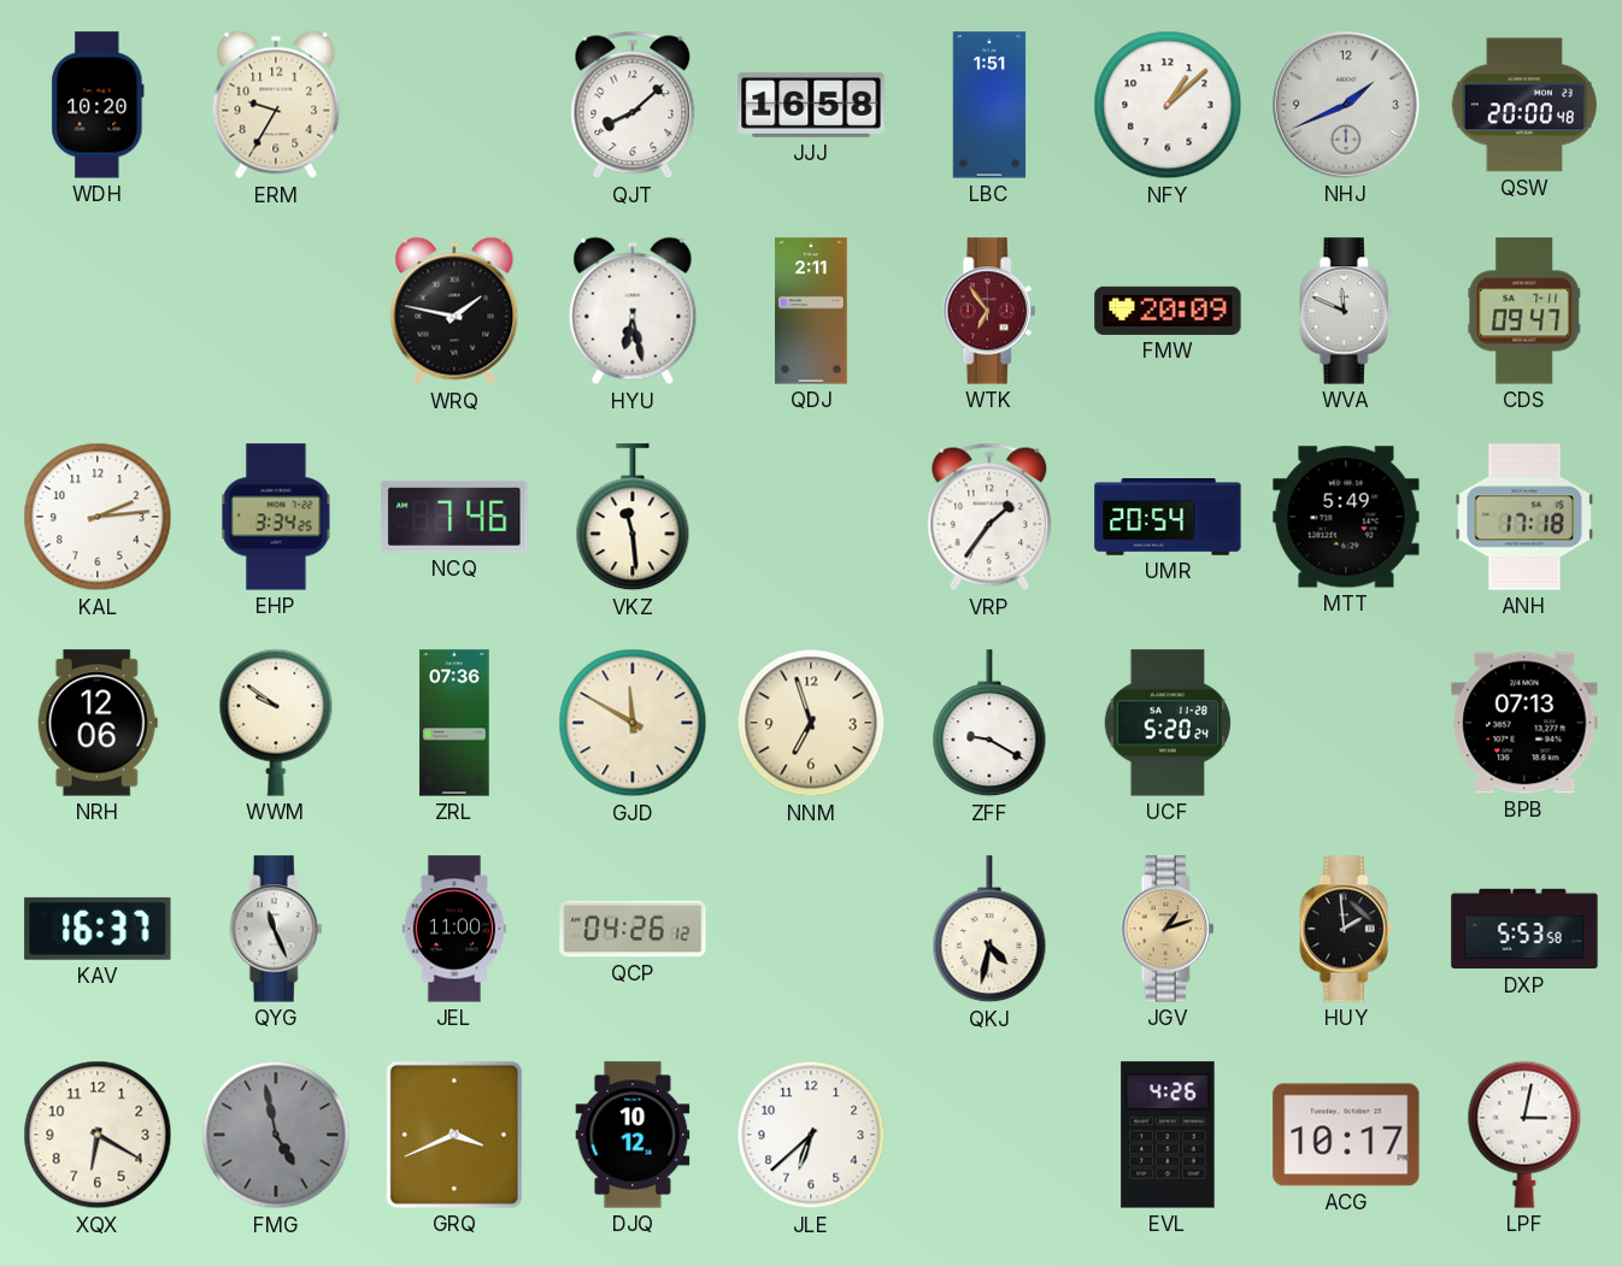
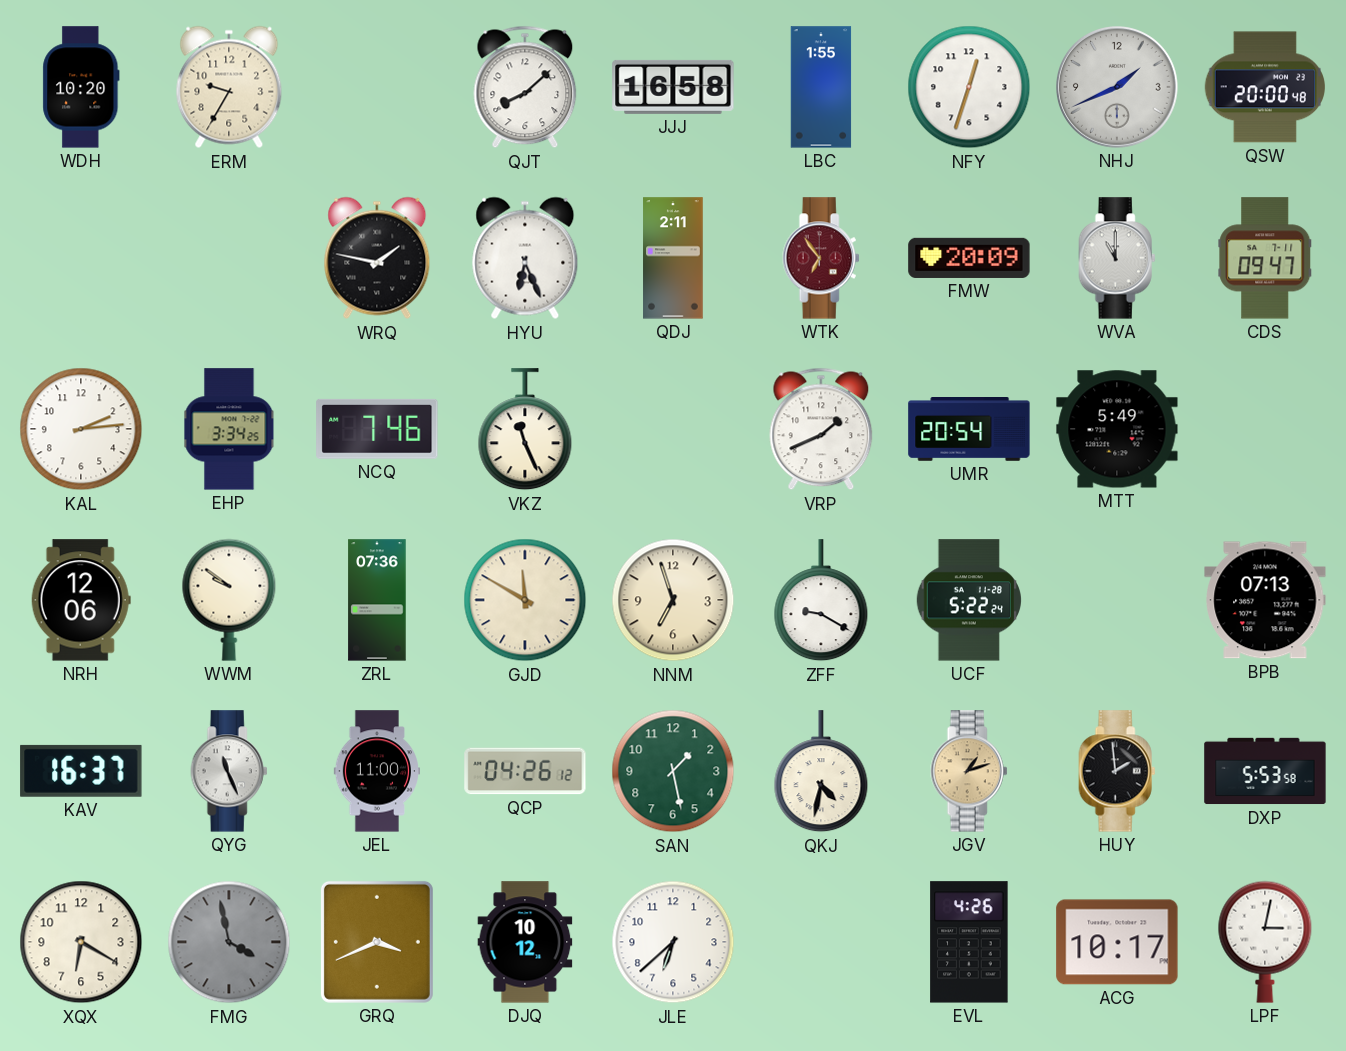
LBC: 1:51 -> 1:55
NFY: 1:08 -> 12:33
HYU: 6:28 -> 6:26
WVA: 11:49 -> 11:00
VKZ: 11:29 -> 11:26
VRP: 1:36 -> 1:41
ANH: 17:18 -> none
UCF: 5:20 -> 5:22
SAN: none -> 1:28
FMG: 4:58 -> 3:58
